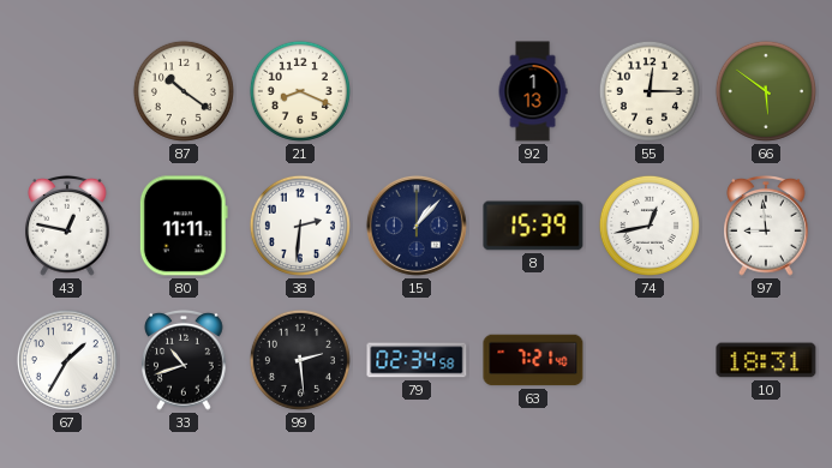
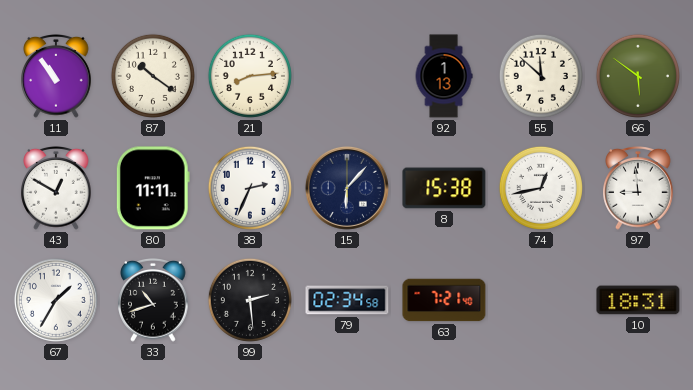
11: none -> 10:54
21: 8:19 -> 8:14
55: 12:15 -> 11:52
43: 12:47 -> 12:50
38: 2:31 -> 2:34
15: 1:07 -> 6:07
8: 15:39 -> 15:38
